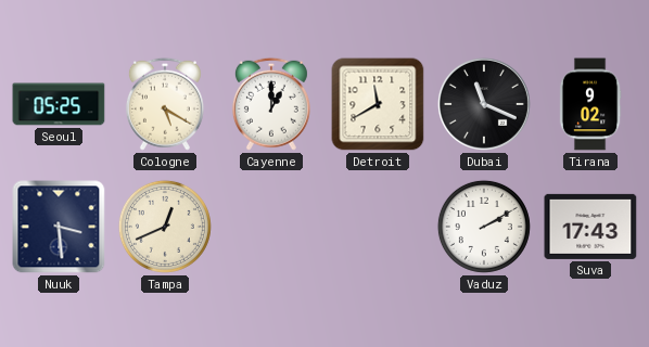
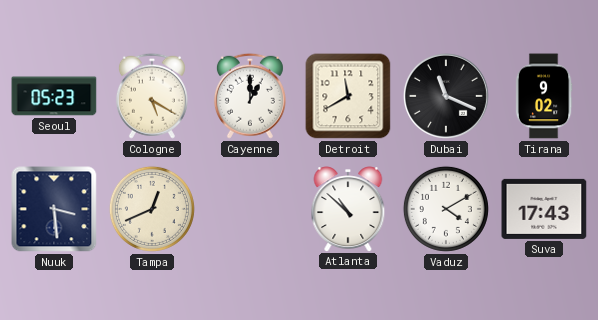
Seoul: 05:25 -> 05:23
Atlanta: none -> 10:52
Vaduz: 2:10 -> 4:10
